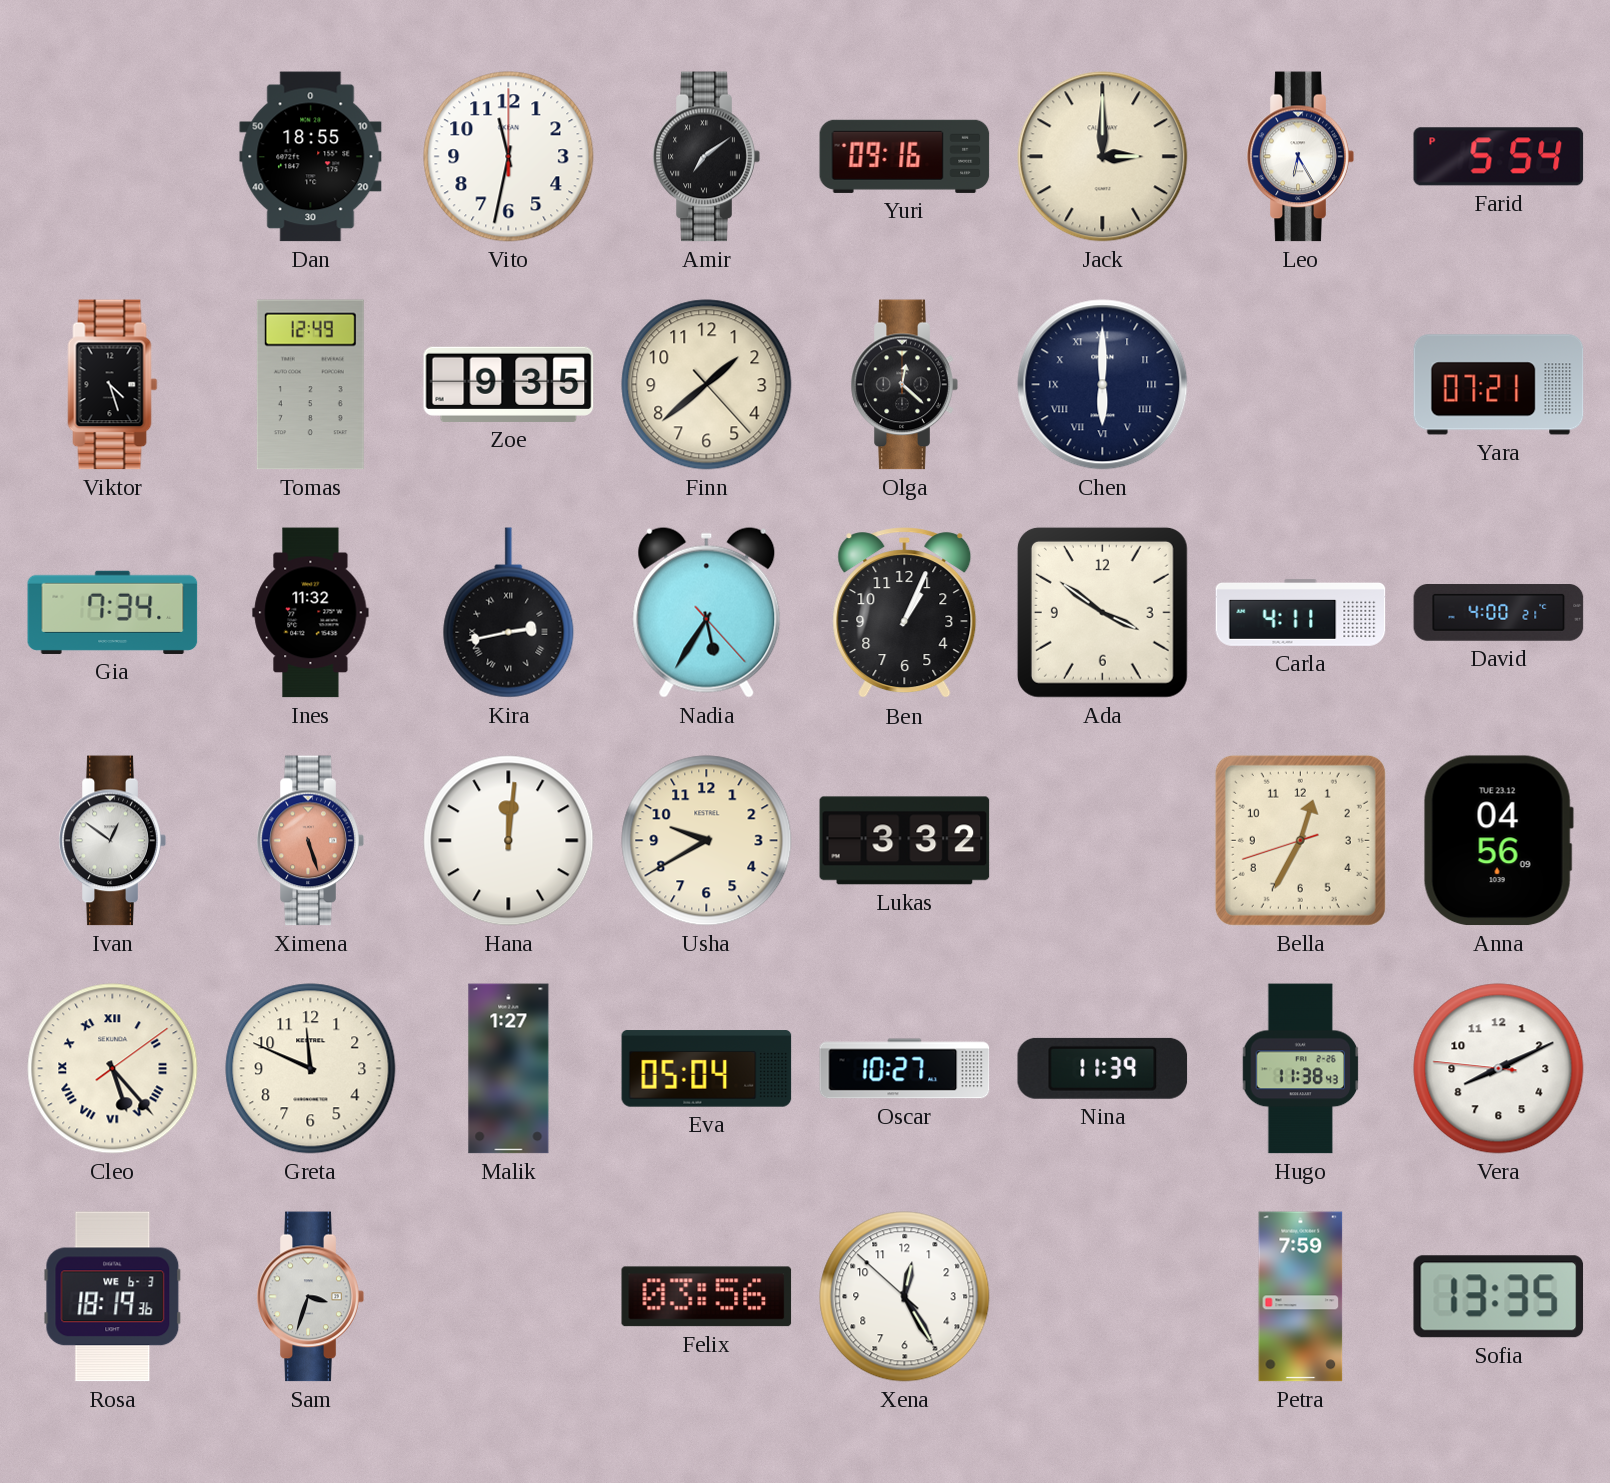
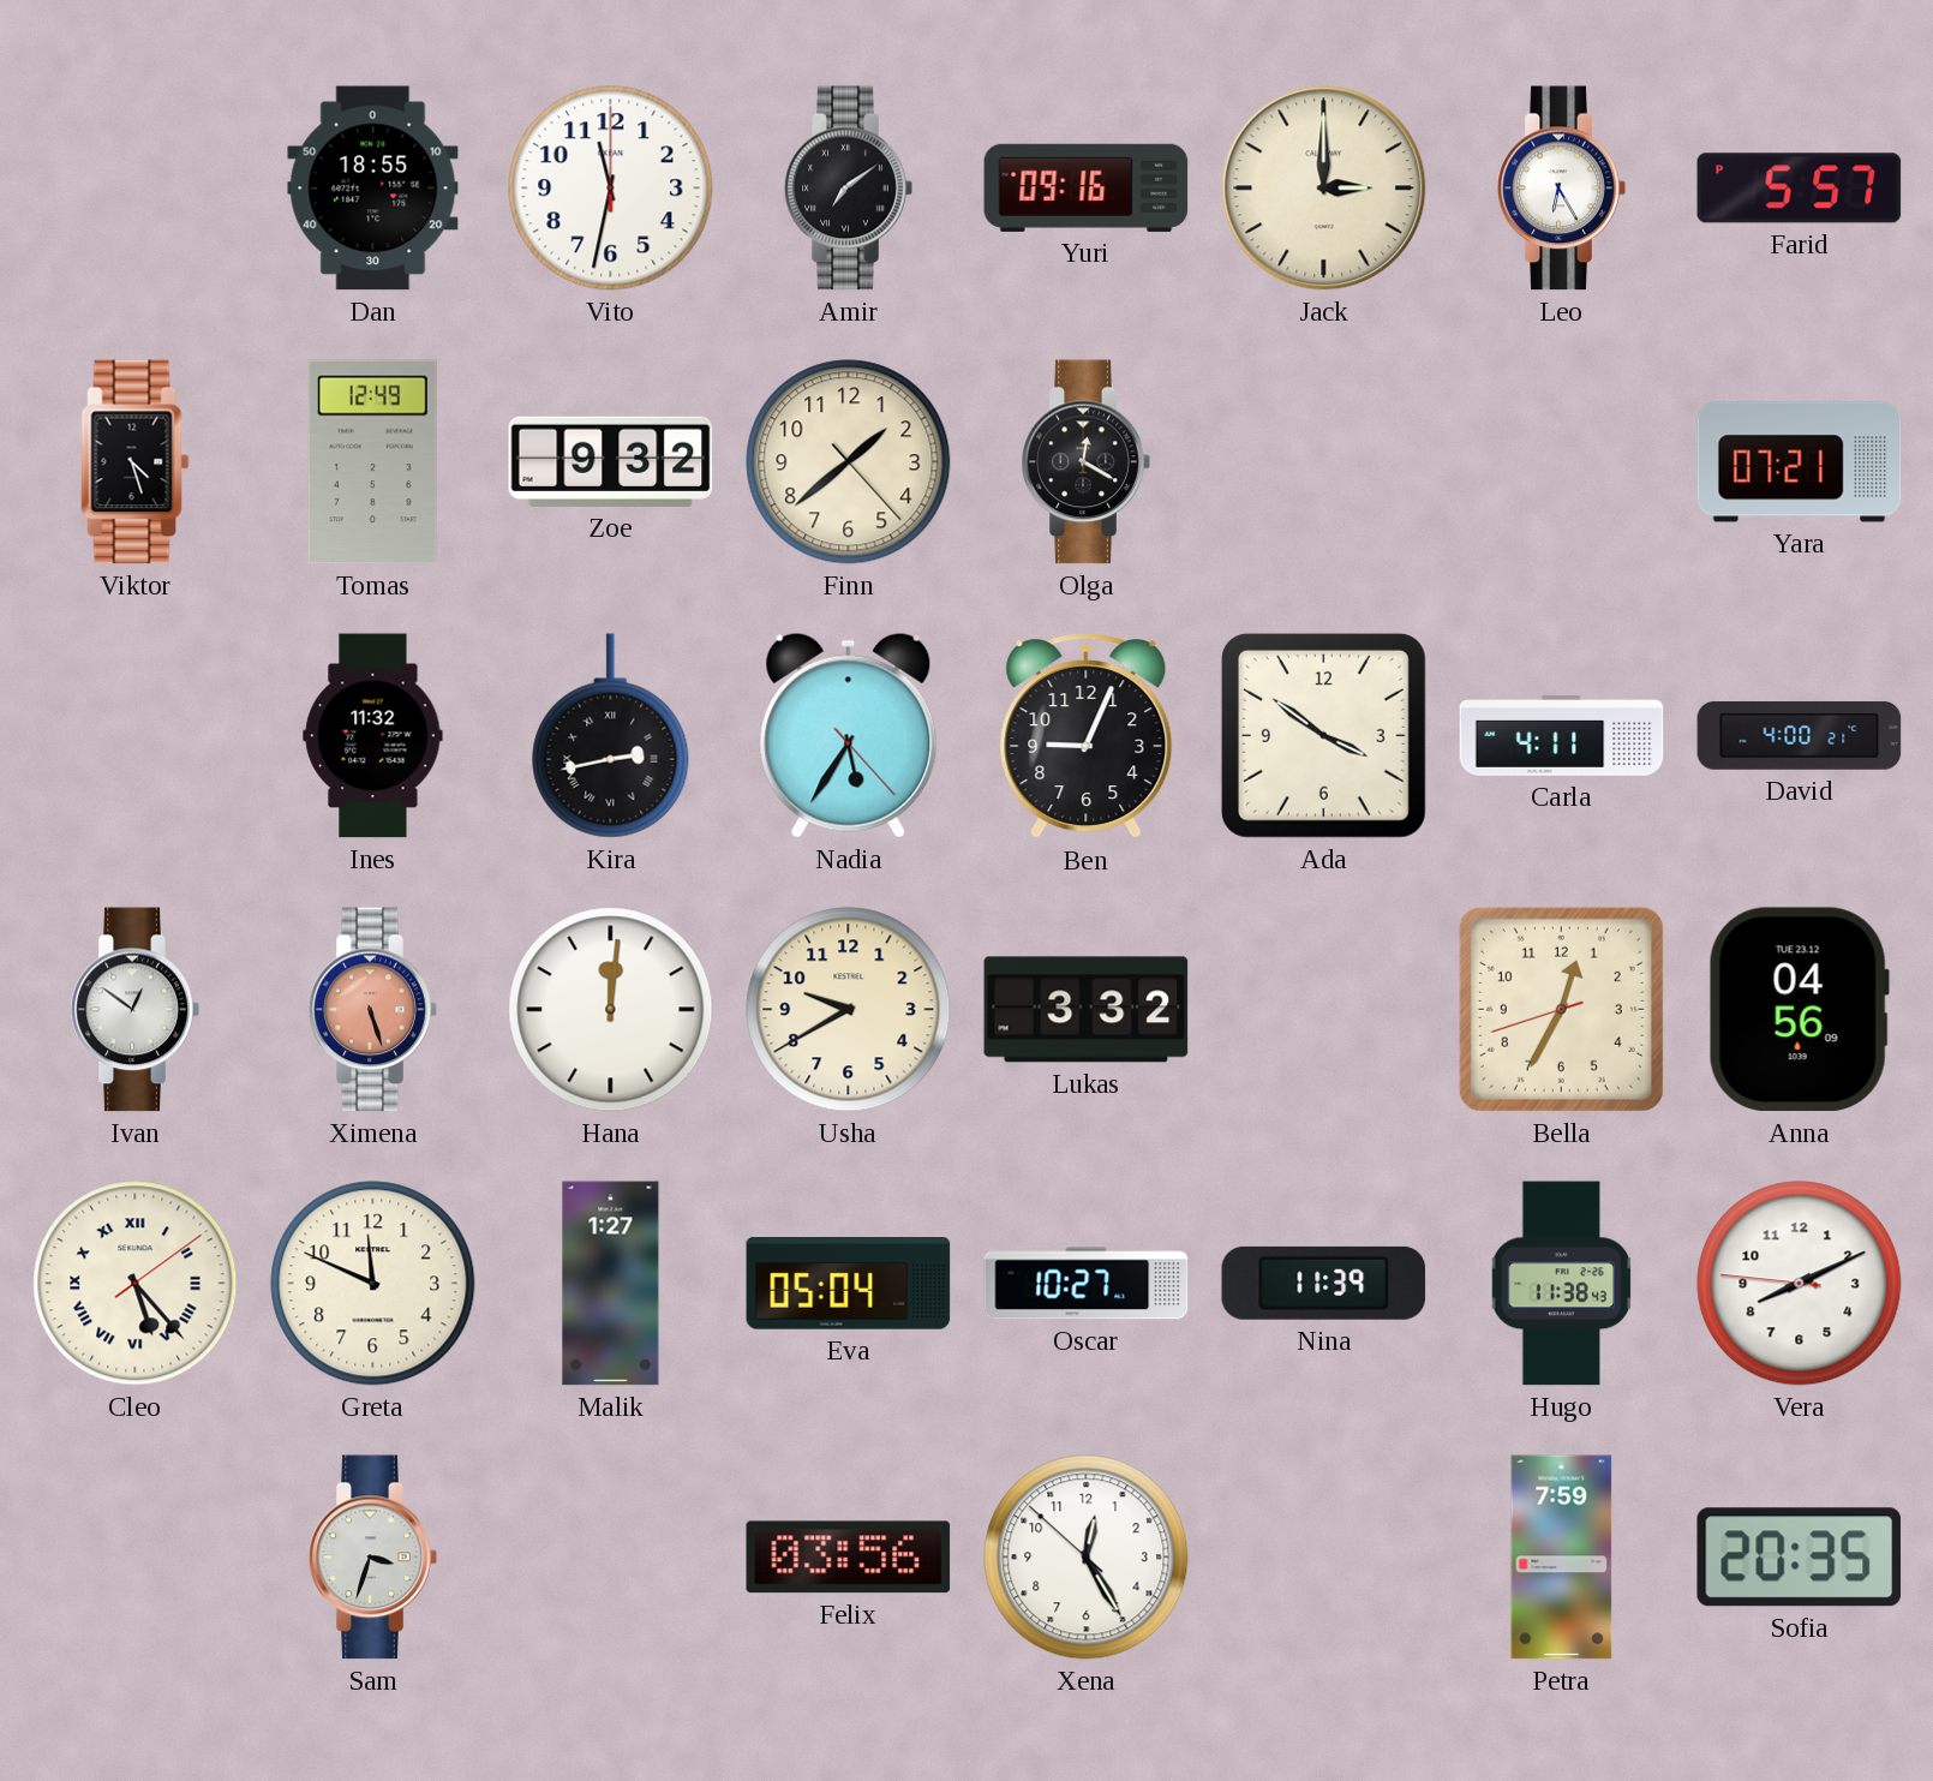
Farid: 5:54 -> 5:57
Zoe: 9:35 -> 9:32
Olga: 12:22 -> 12:20
Chen: 6:00 -> none
Gia: 7:34 -> none
Ben: 1:04 -> 9:04
Rosa: 18:19 -> none
Sofia: 13:35 -> 20:35
